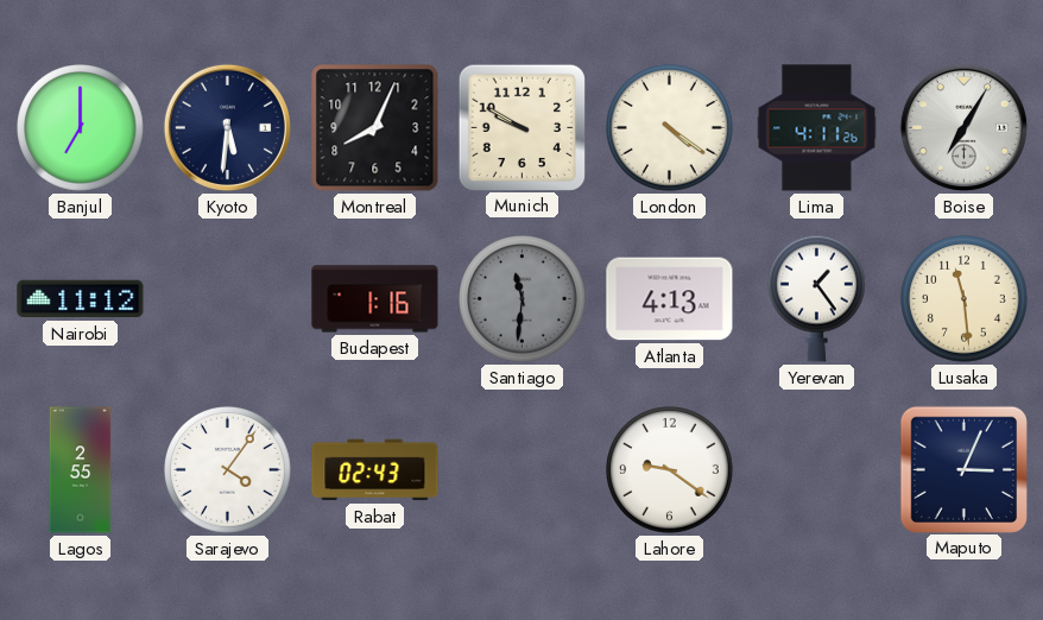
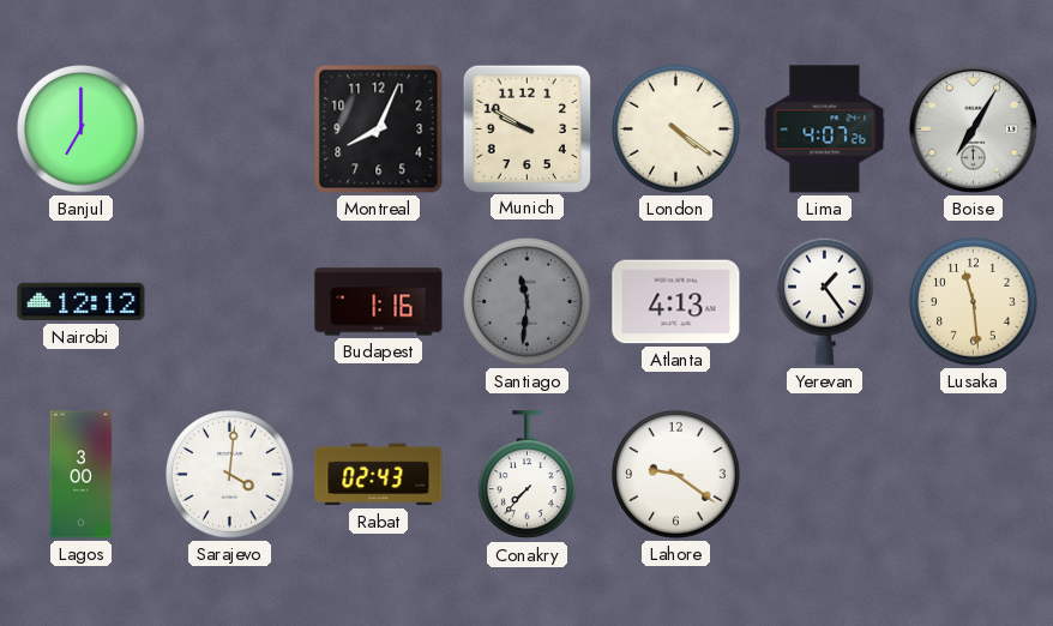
Kyoto: 5:31 -> none
Lima: 4:11 -> 4:07
Nairobi: 11:12 -> 12:12
Lagos: 2:55 -> 3:00
Sarajevo: 4:06 -> 4:01
Conakry: none -> 7:37
Maputo: 3:04 -> none
